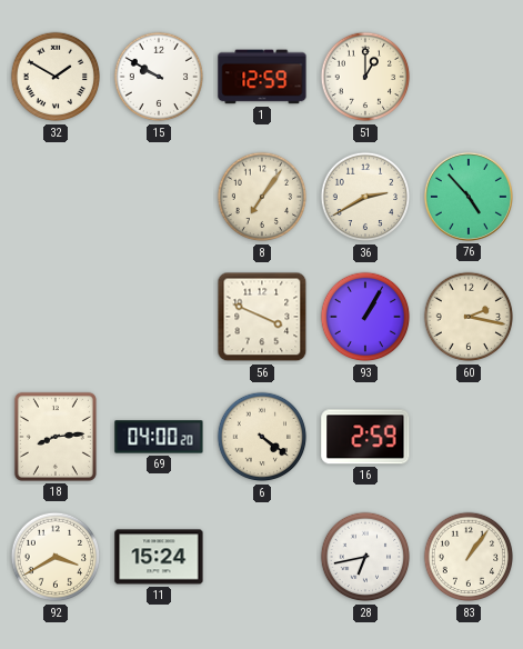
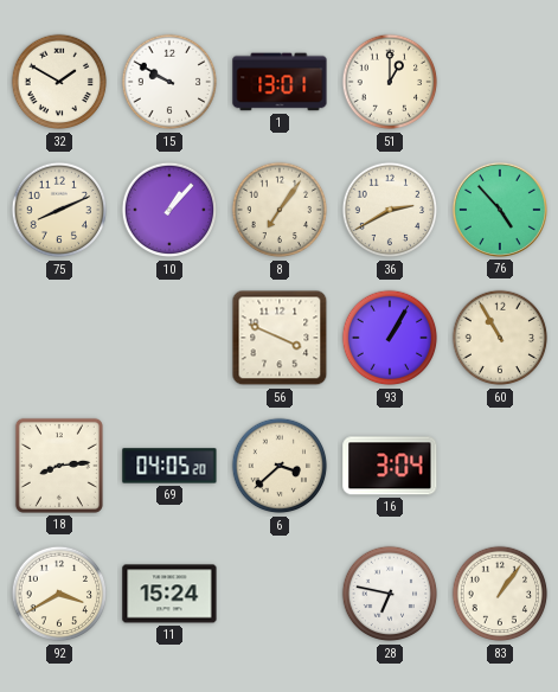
1: 12:59 -> 13:01
75: none -> 8:11
10: none -> 1:07
60: 2:17 -> 10:55
69: 04:00 -> 04:05
6: 4:21 -> 3:38
16: 2:59 -> 3:04
28: 6:43 -> 6:47
